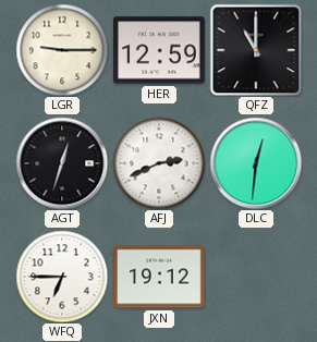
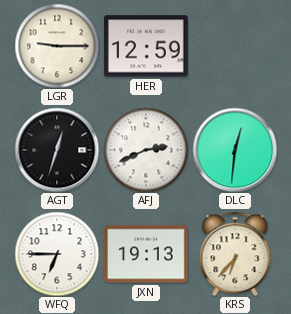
QFZ: 11:00 -> none
JXN: 19:12 -> 19:13
KRS: none -> 6:37
